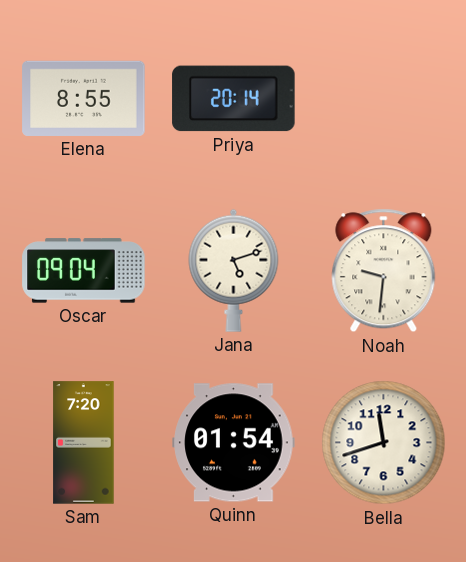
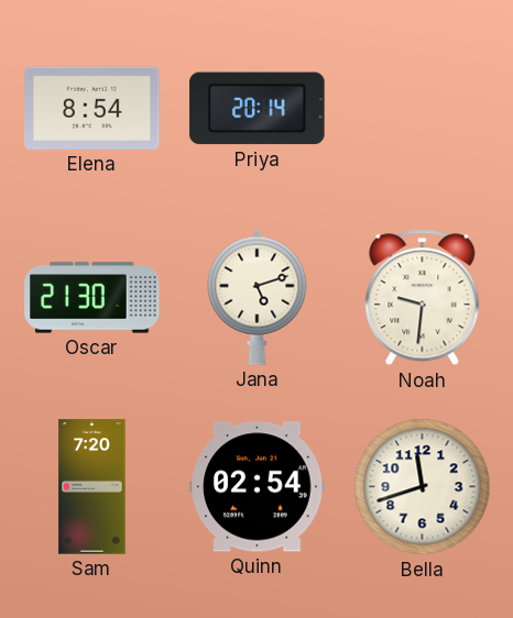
Elena: 8:55 -> 8:54
Oscar: 09:04 -> 21:30
Quinn: 01:54 -> 02:54
